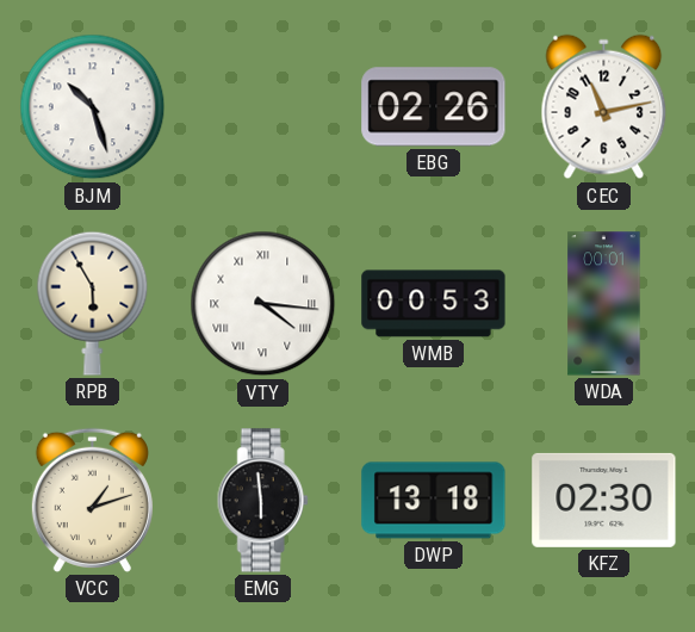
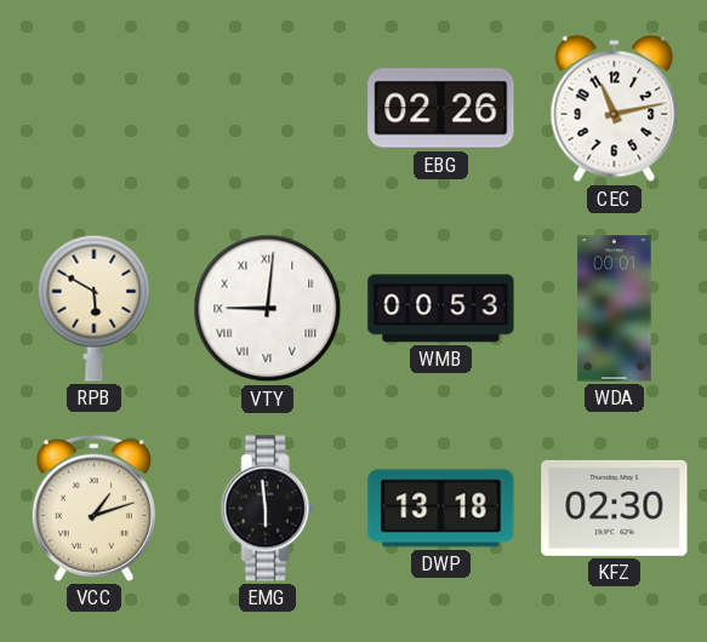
BJM: 10:27 -> none
RPB: 5:55 -> 5:50
VTY: 4:16 -> 9:01
